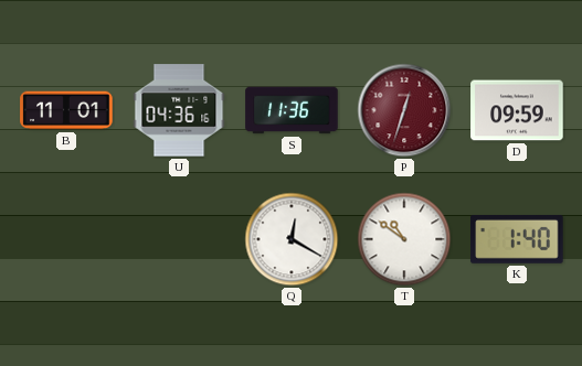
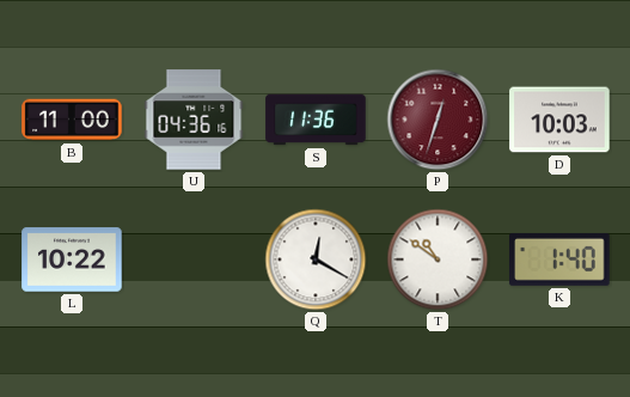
B: 11:01 -> 11:00
D: 09:59 -> 10:03
L: none -> 10:22
